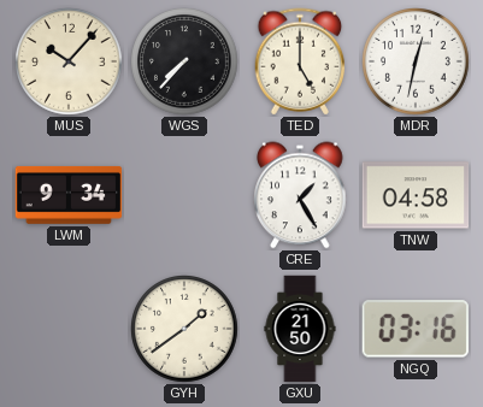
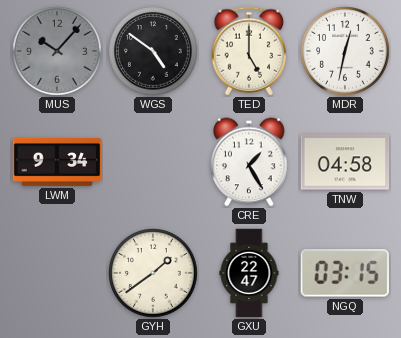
MUS dial: cream -> grey
WGS: 7:37 -> 4:51
GXU: 21:50 -> 22:47
NGQ: 03:16 -> 03:15
